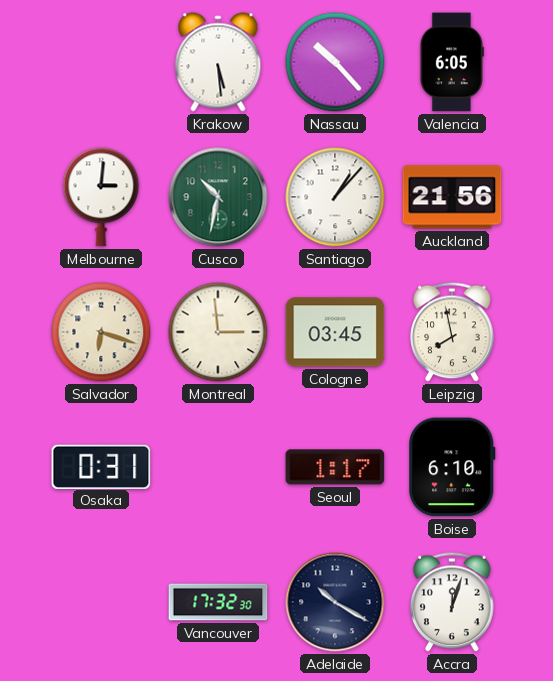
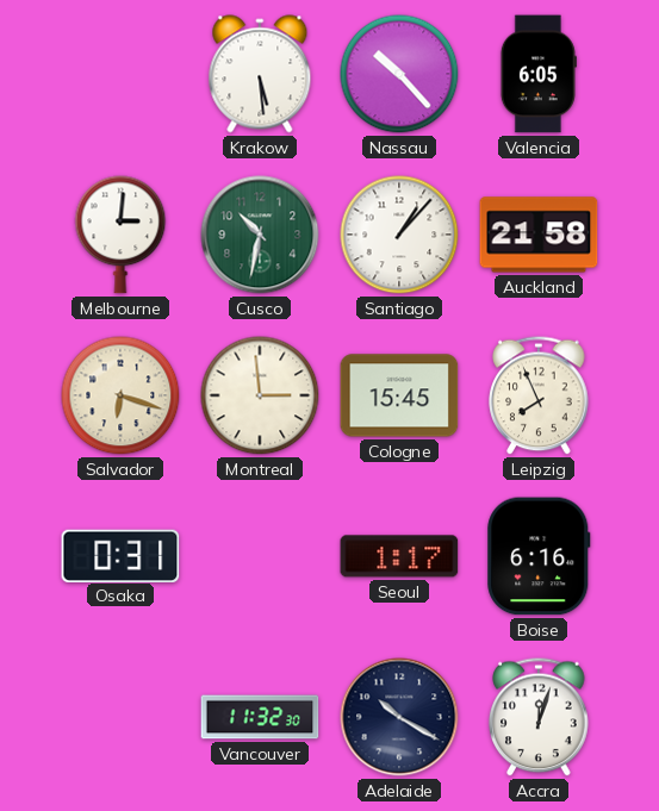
Auckland: 21:56 -> 21:58
Cologne: 03:45 -> 15:45
Leipzig: 7:58 -> 7:56
Boise: 6:10 -> 6:16
Vancouver: 17:32 -> 11:32
